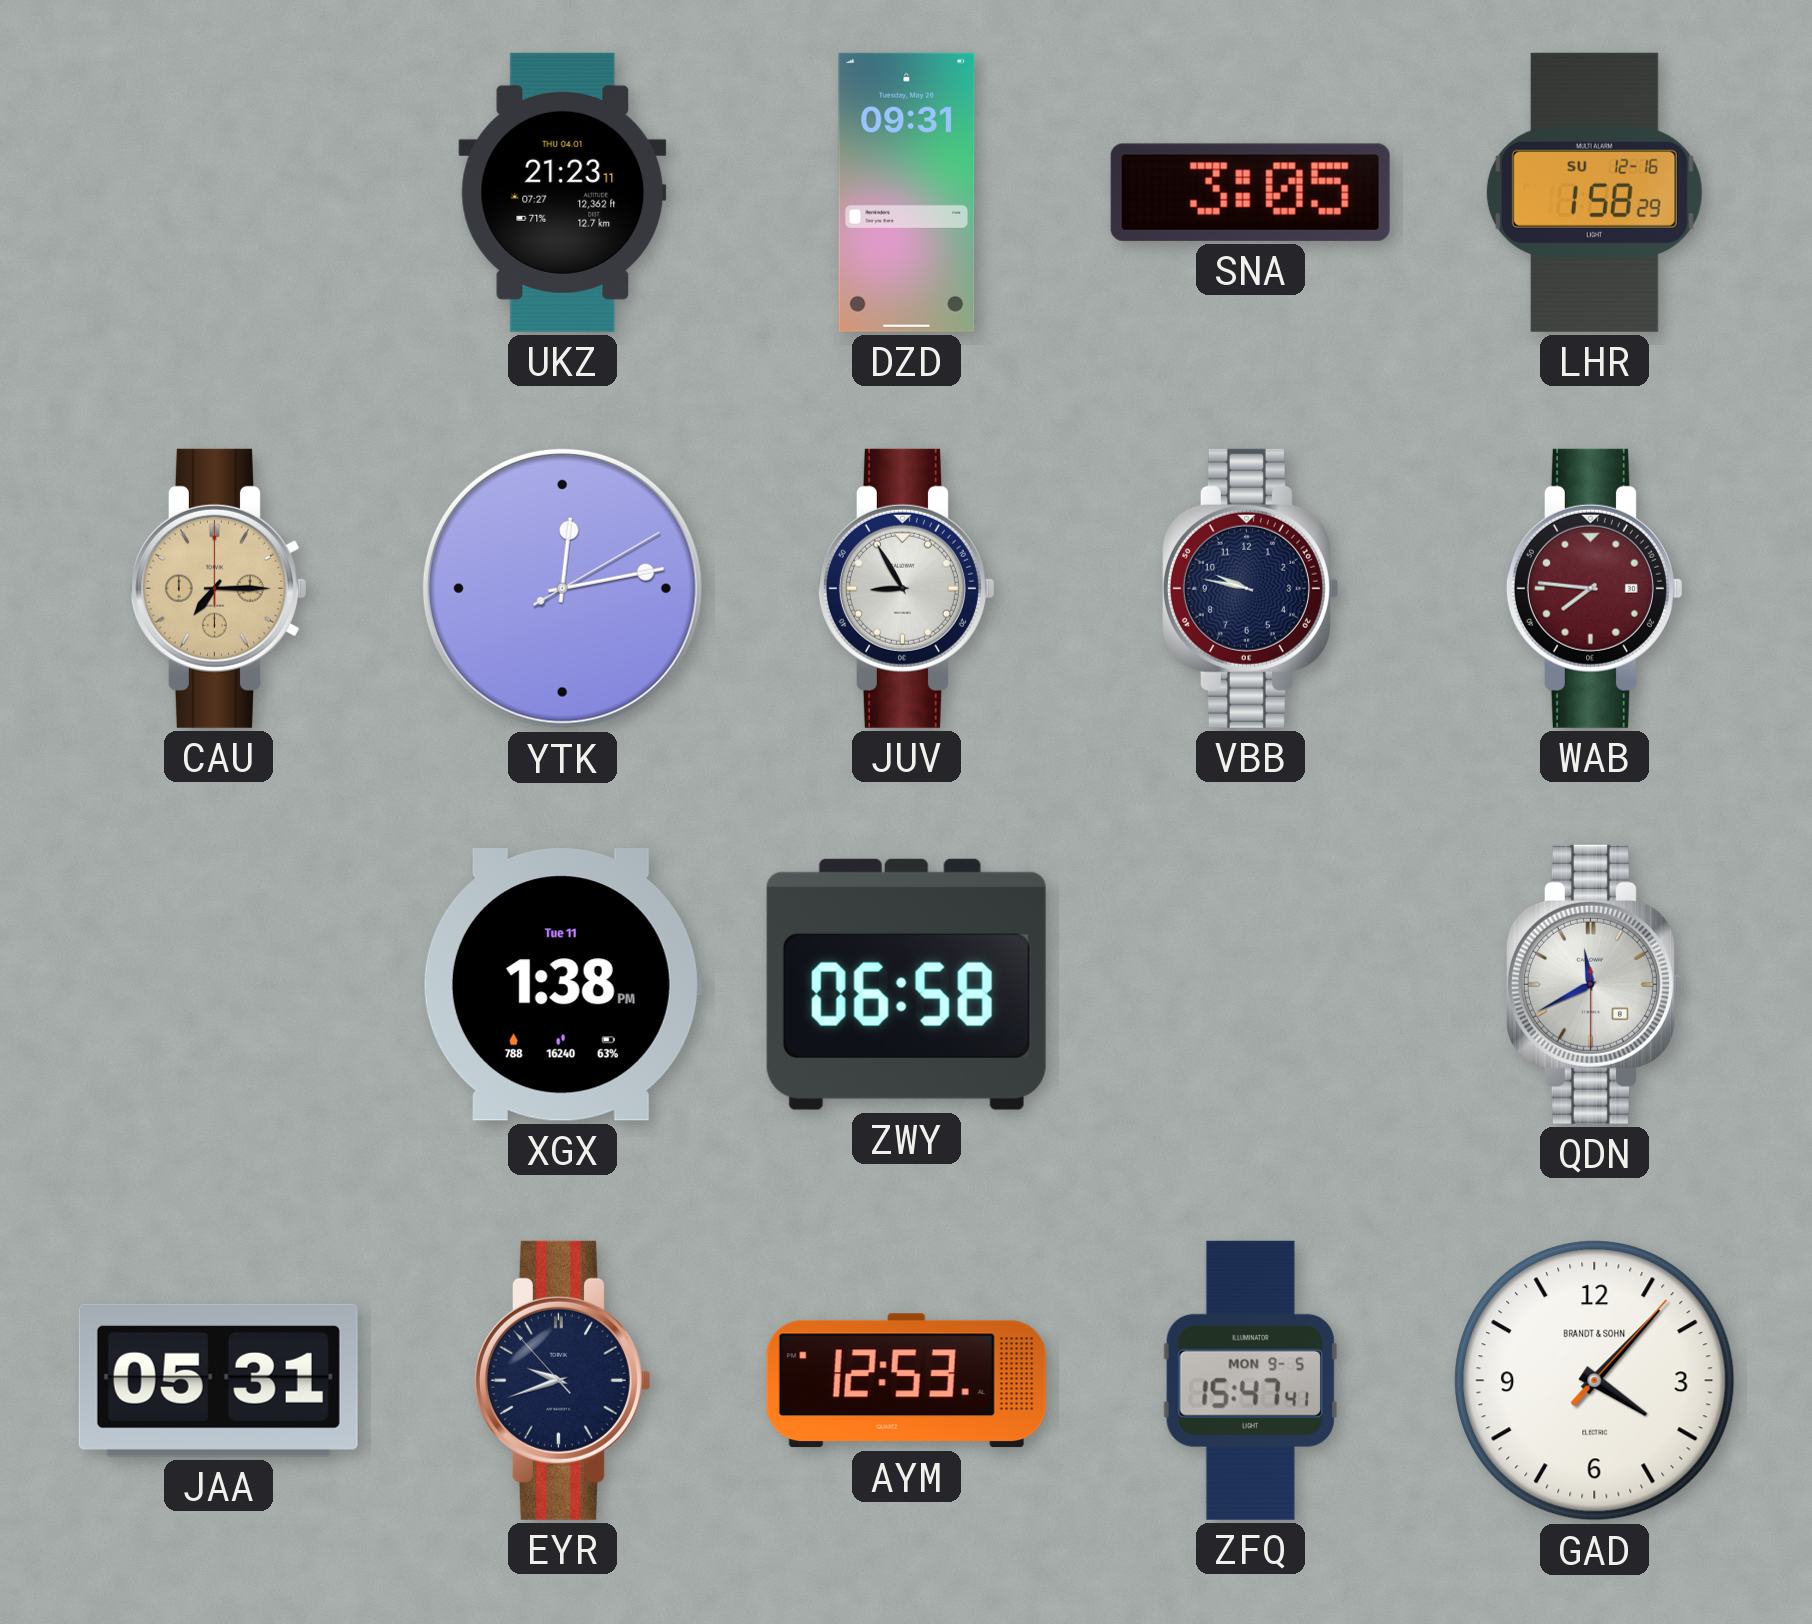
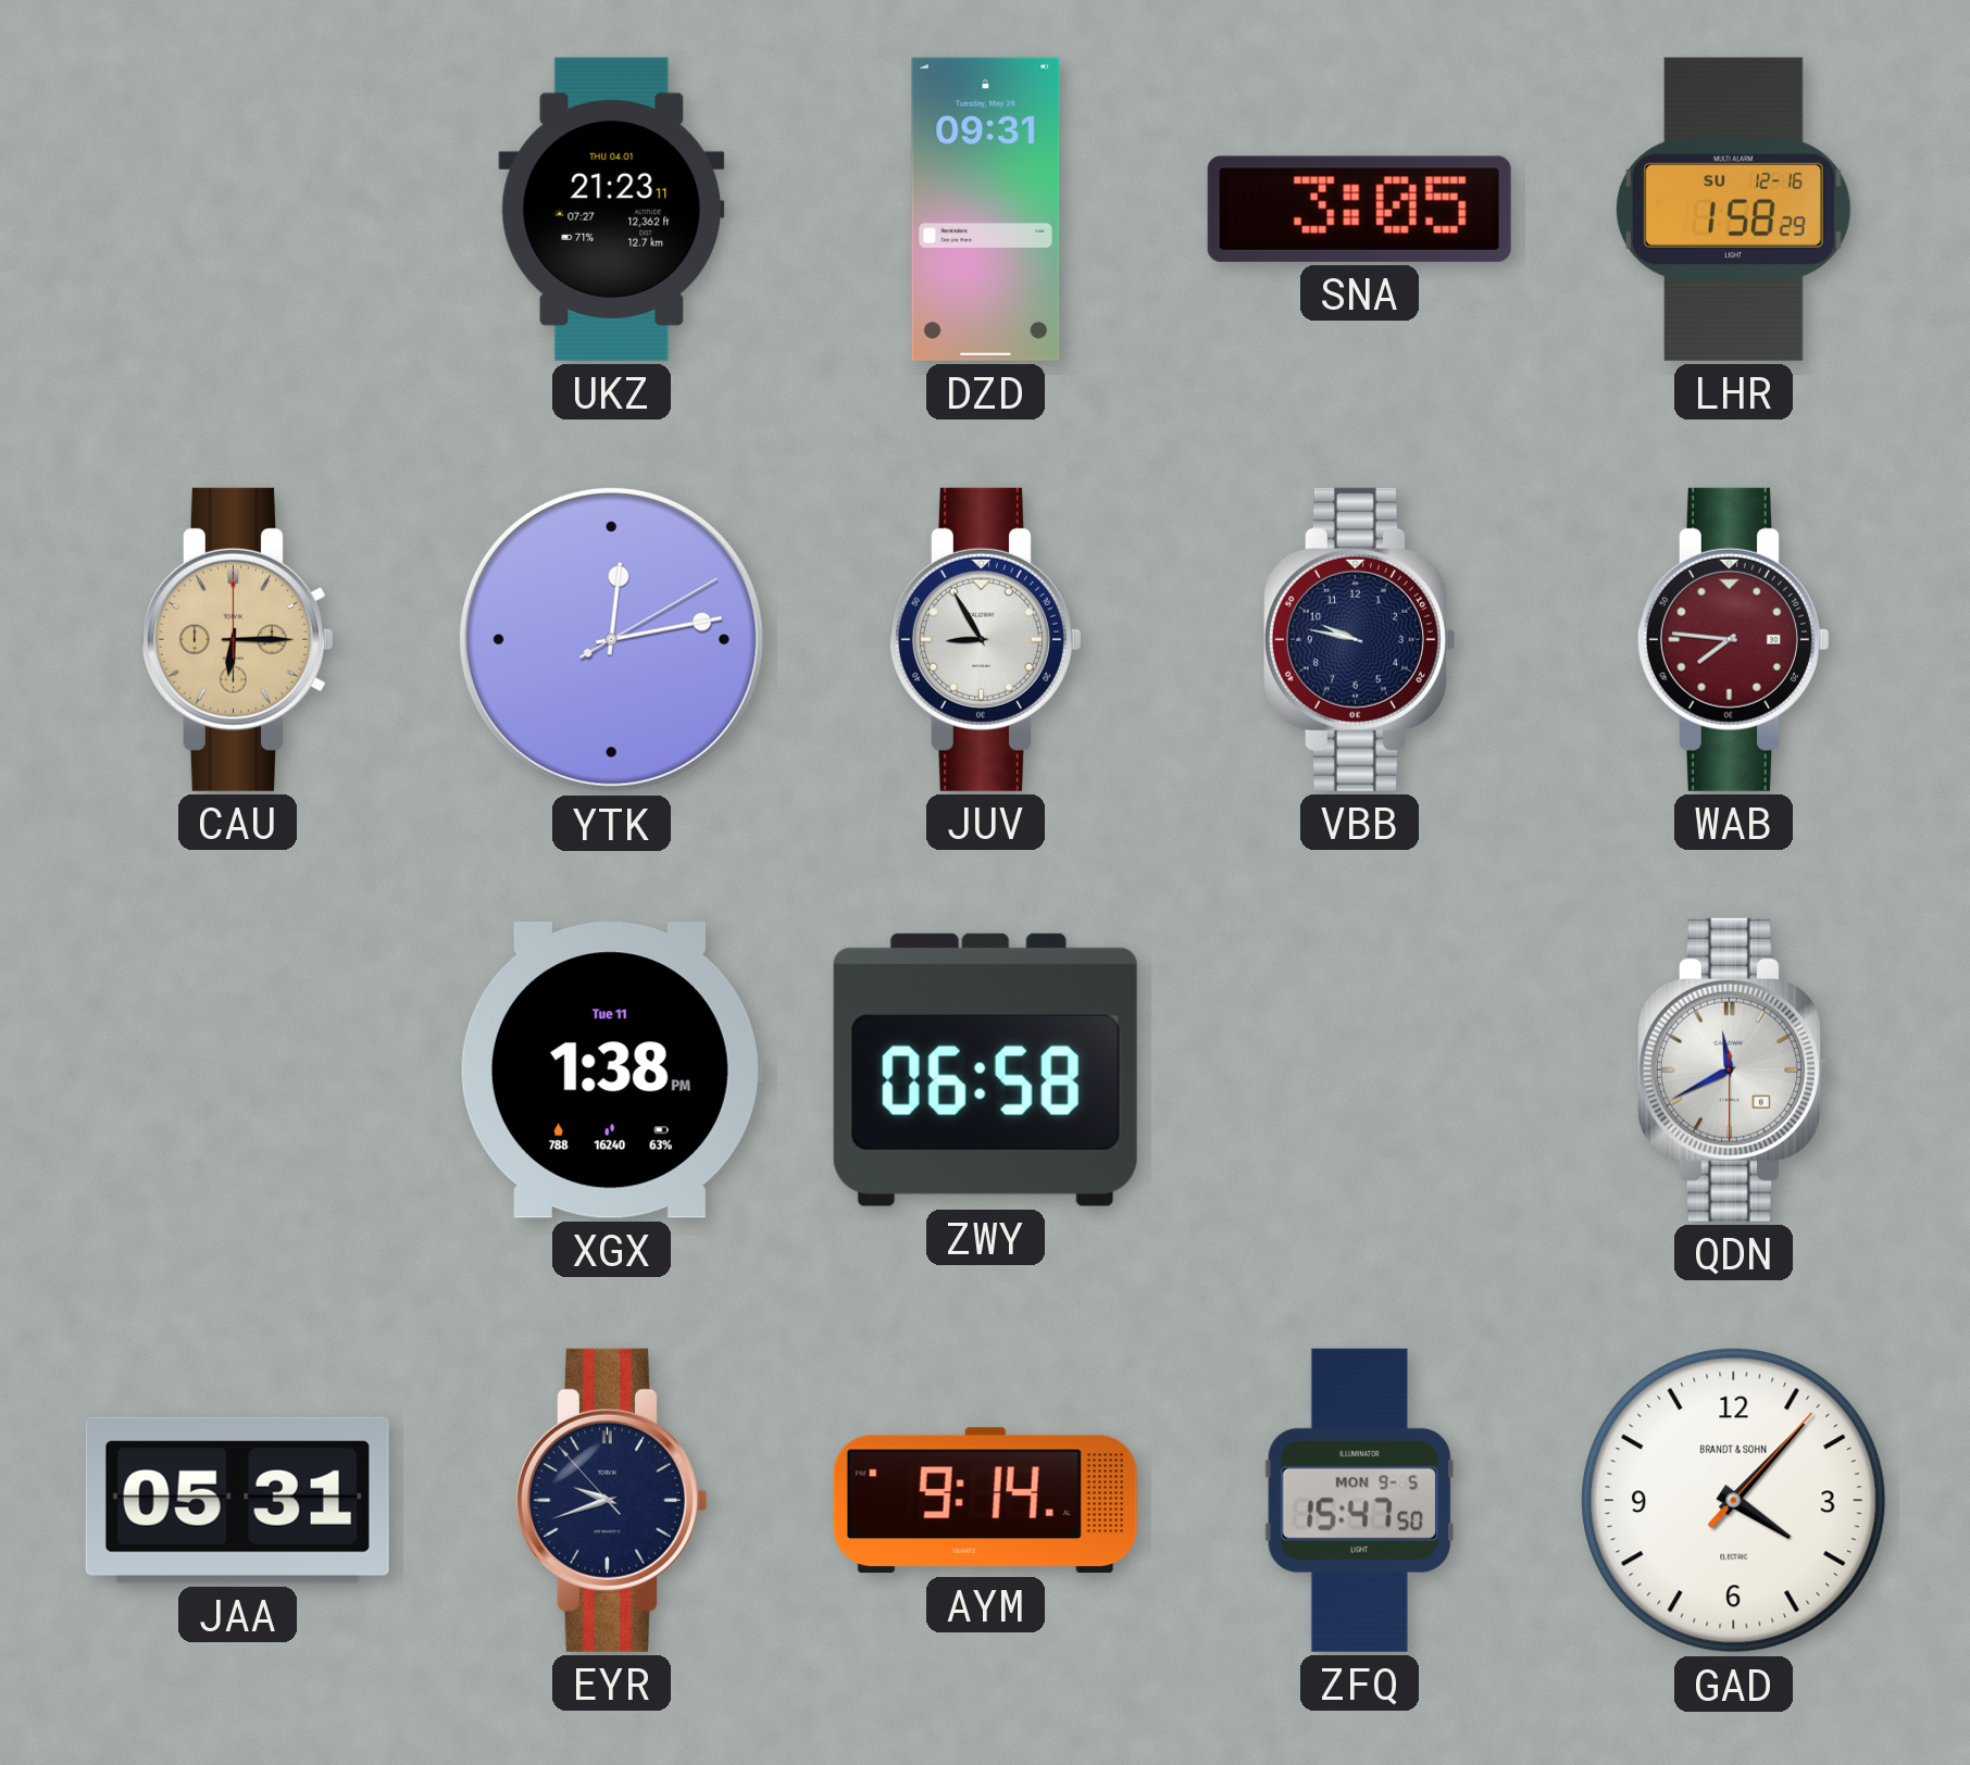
CAU: 7:15 -> 6:15
AYM: 12:53 -> 9:14
ZFQ: 15:47:41 -> 15:47:50
